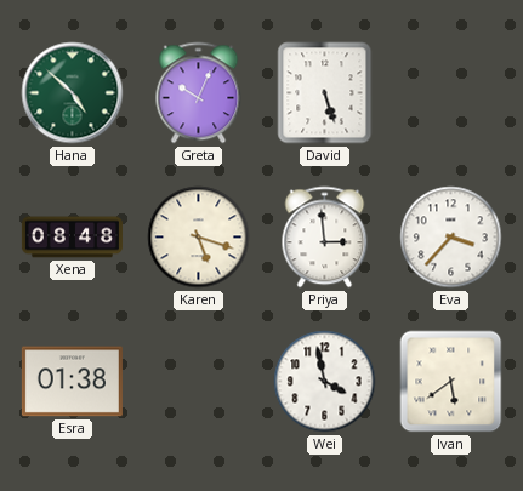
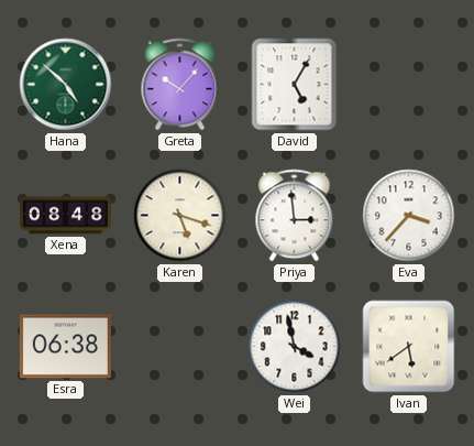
Greta: 10:04 -> 10:07
David: 5:27 -> 5:05
Esra: 01:38 -> 06:38
